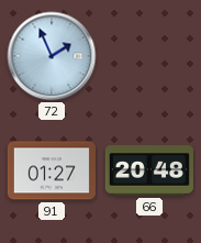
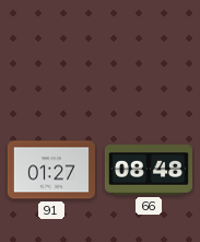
72: 1:56 -> none
66: 20:48 -> 08:48
